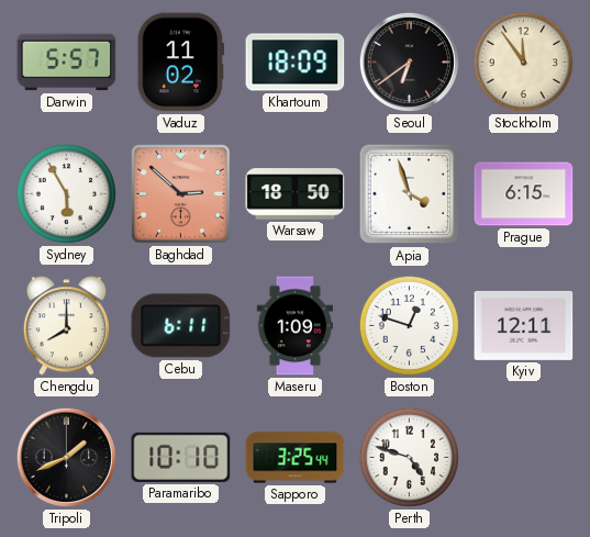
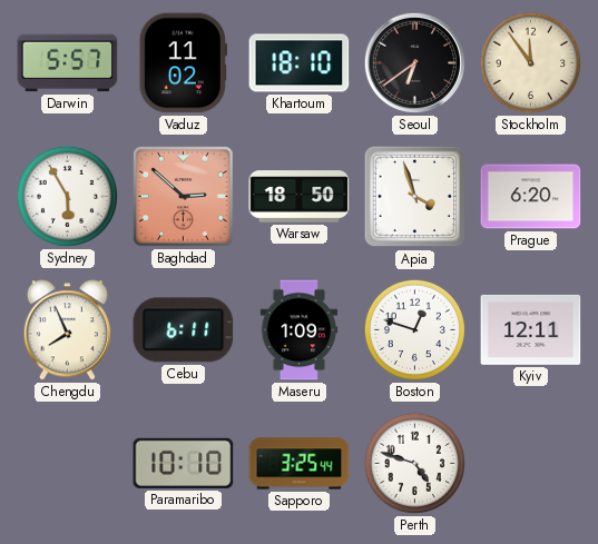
Khartoum: 18:09 -> 18:10
Prague: 6:15 -> 6:20
Chengdu: 8:00 -> 7:56
Tripoli: 1:41 -> none
